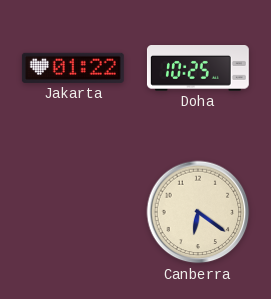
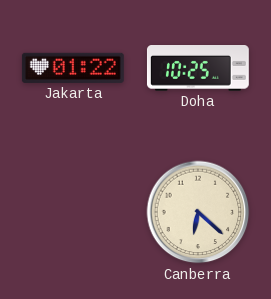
Canberra: 6:21 -> 6:22
